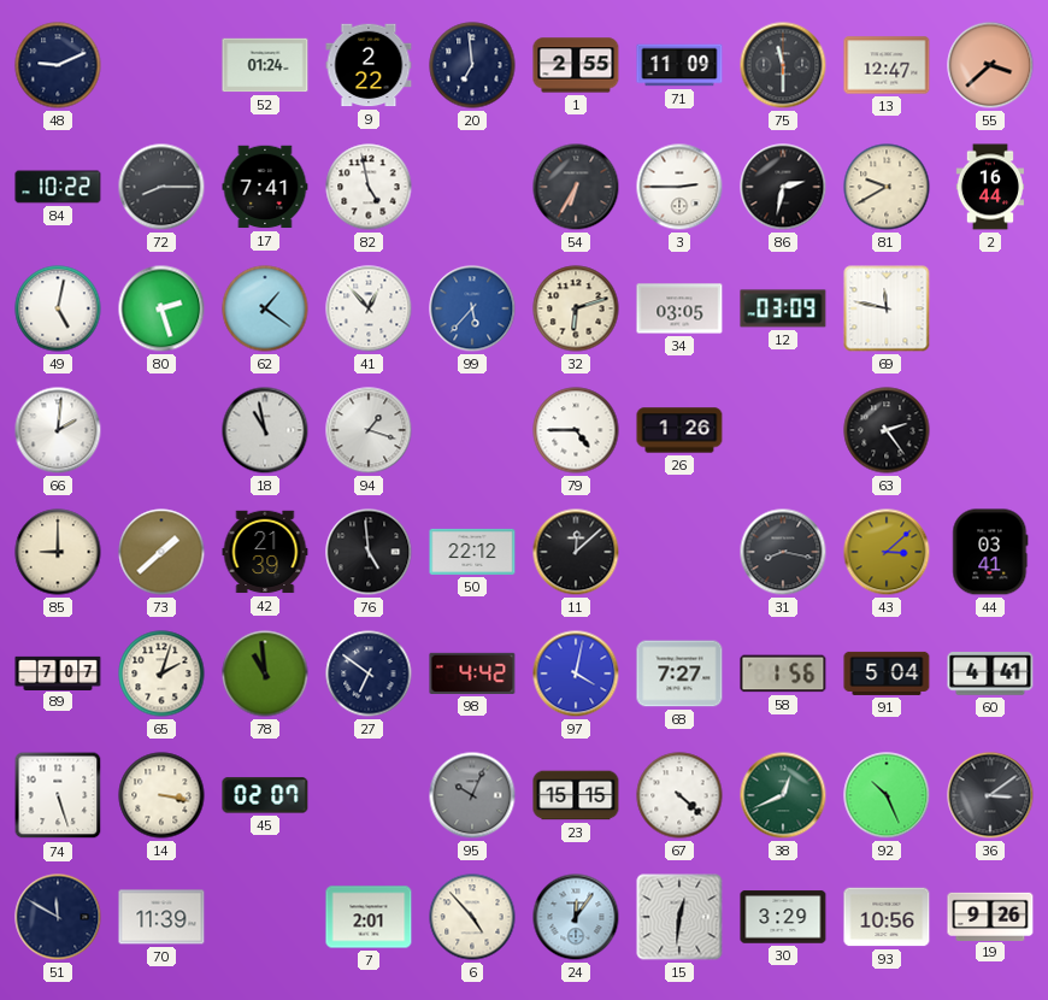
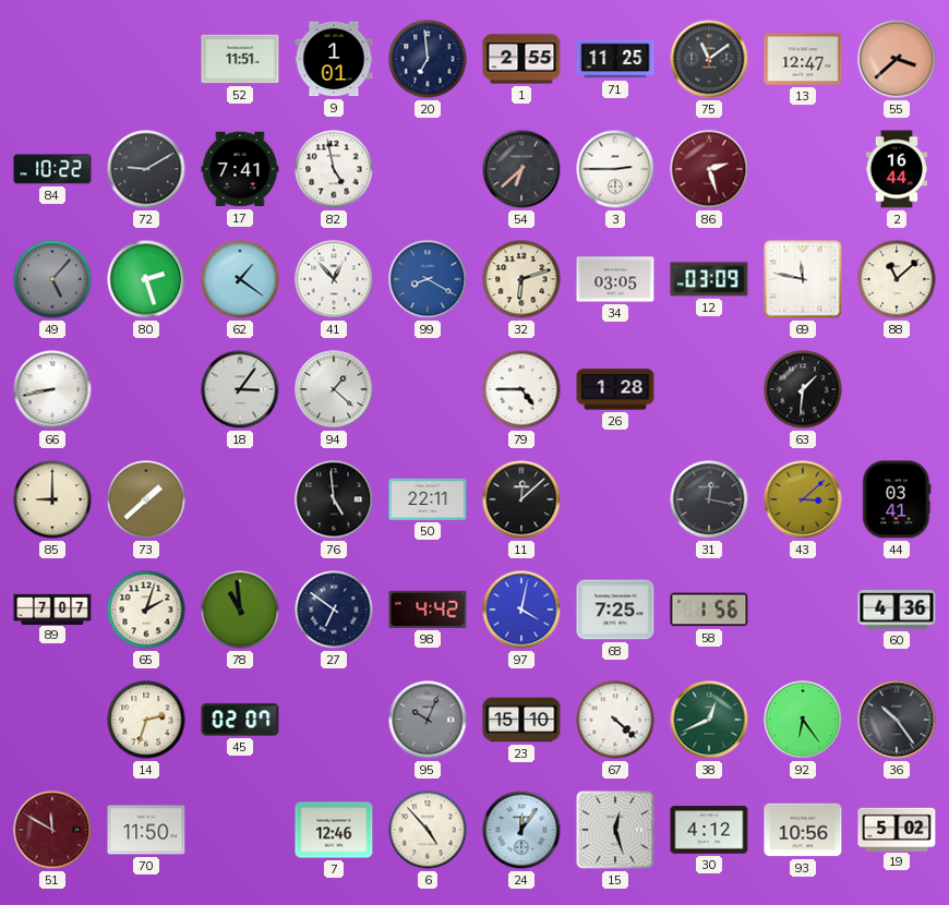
48: 9:11 -> none
52: 01:24 -> 11:51
9: 2:22 -> 1:01
71: 11:09 -> 11:25
75: 11:30 -> 11:09
72: 8:15 -> 9:10
54: 6:35 -> 6:38
86: 2:32 -> 2:27
86 dial: black -> burgundy
81: 9:40 -> none
49: 5:02 -> 5:07
49 dial: white -> grey
99: 5:37 -> 8:20
88: none -> 11:08
66: 2:01 -> 8:43
18: 10:58 -> 3:06
94: 1:18 -> 1:22
26: 1:26 -> 1:28
63: 2:24 -> 1:31
42: 21:39 -> none
50: 22:12 -> 22:11
31: 8:17 -> 12:17
68: 7:27 -> 7:25
91: 5:04 -> none
60: 4:41 -> 4:36
74: 5:27 -> none
14: 3:17 -> 2:33
23: 15:15 -> 15:10
92: 10:26 -> 6:24
36: 3:09 -> 10:24
51 dial: navy -> burgundy
70: 11:39 -> 11:50
7: 2:01 -> 12:46
15: 12:31 -> 12:27
30: 3:29 -> 4:12
19: 9:26 -> 5:02
